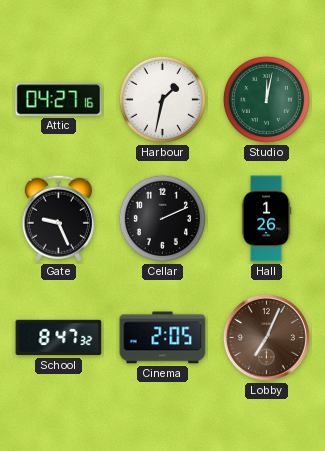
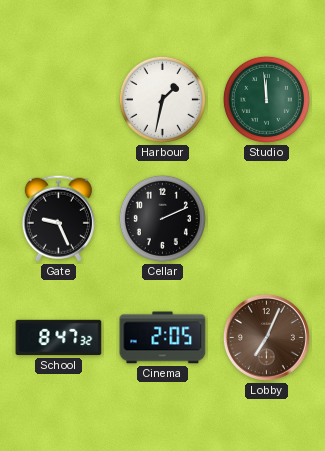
Attic: 04:27 -> none
Studio: 12:02 -> 11:59
Hall: 1:26 -> none
